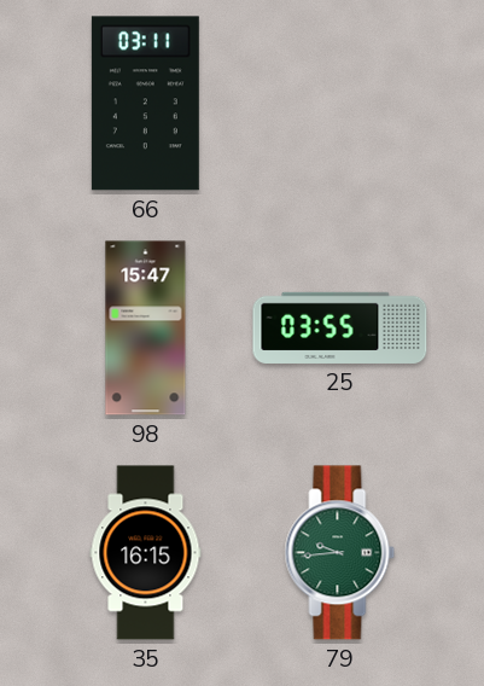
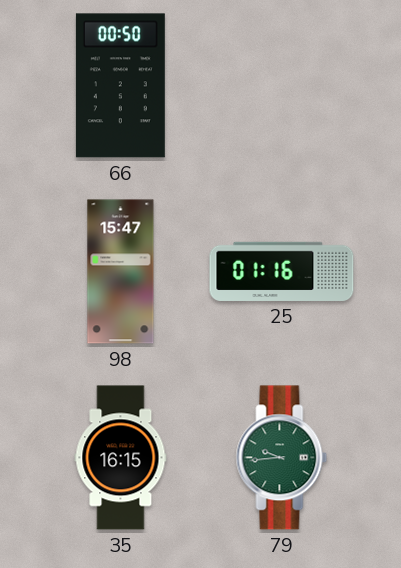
66: 03:11 -> 00:50
25: 03:55 -> 01:16
